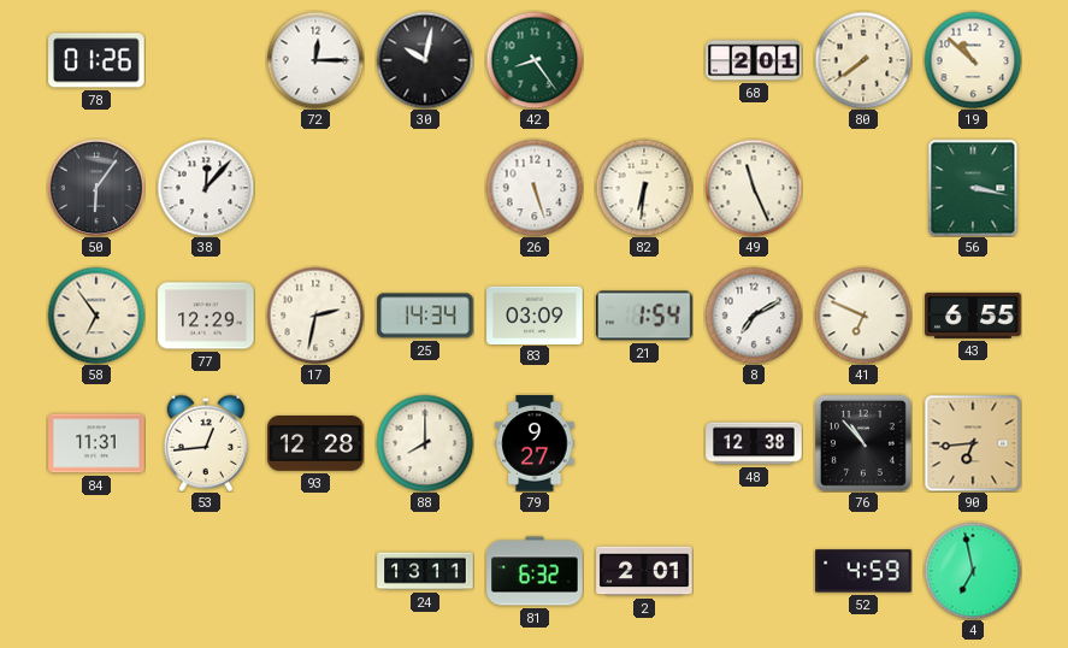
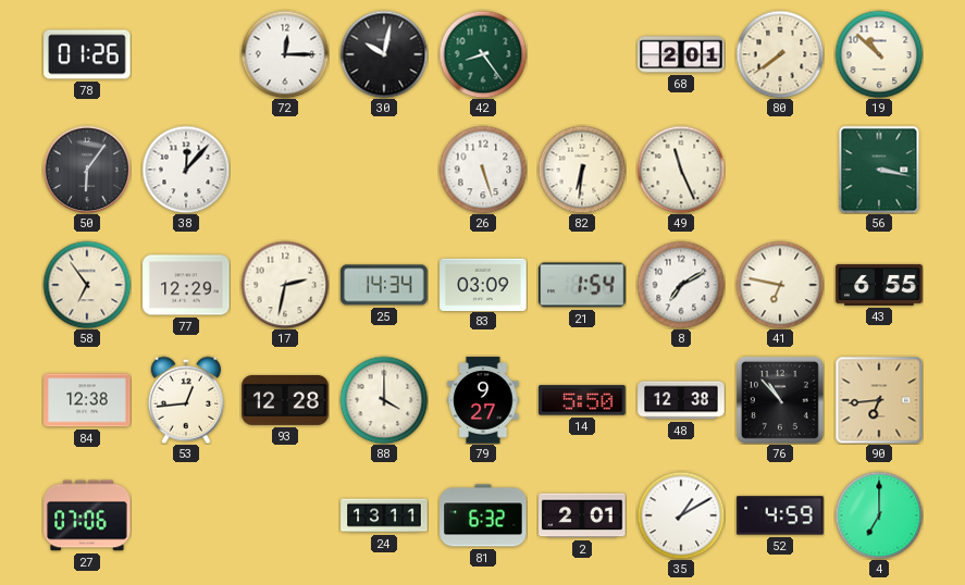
41: 6:49 -> 6:47
84: 11:31 -> 12:38
88: 8:00 -> 4:00
14: none -> 5:50
27: none -> 07:06
35: none -> 1:10
4: 6:58 -> 7:00
